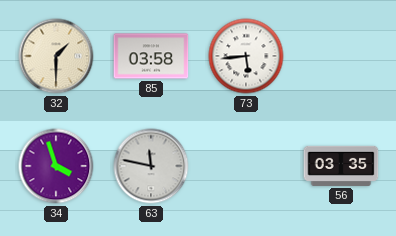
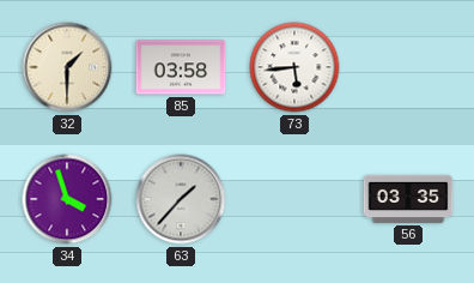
63: 11:47 -> 1:37
